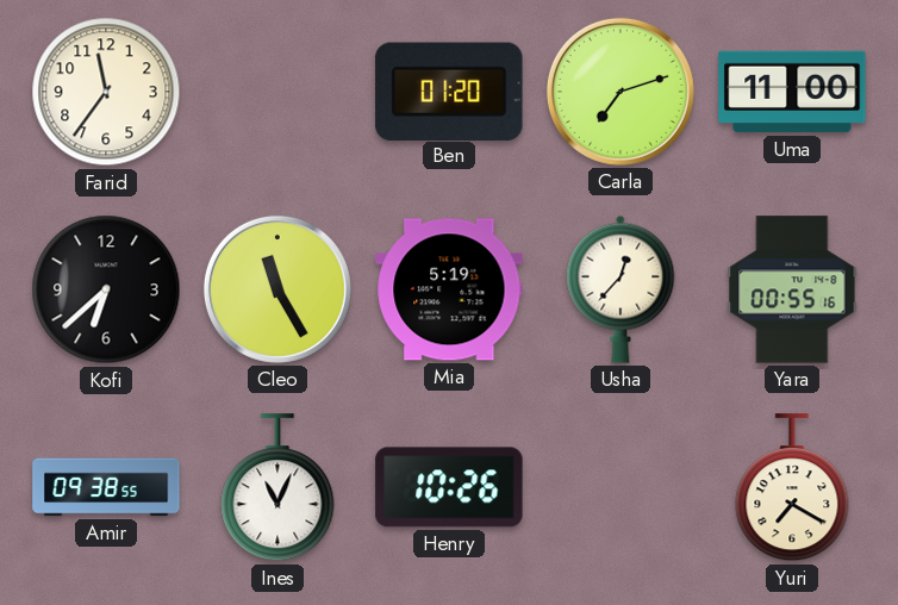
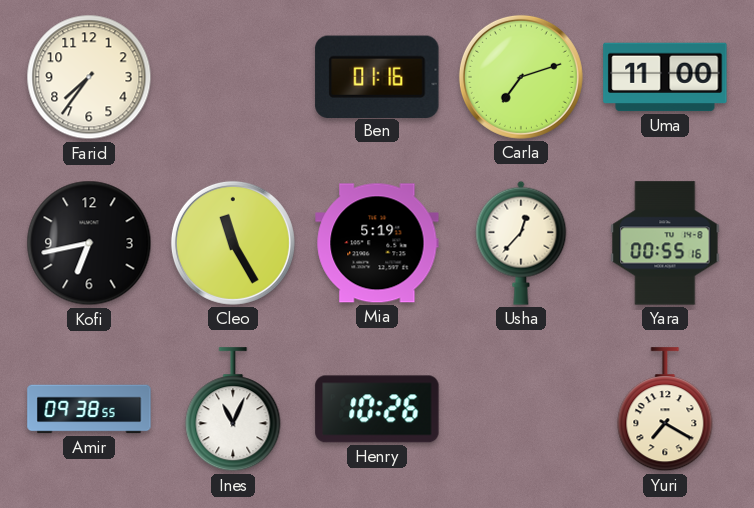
Farid: 11:36 -> 7:36
Ben: 01:20 -> 01:16
Kofi: 6:38 -> 6:43
